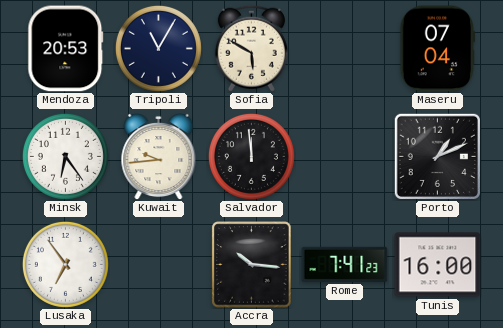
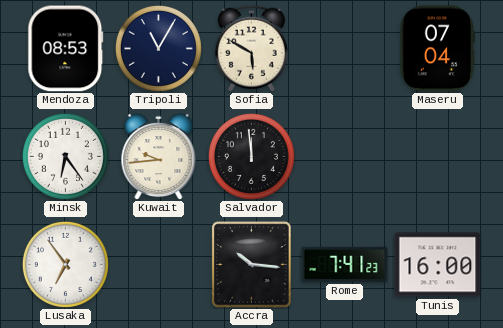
Mendoza: 20:53 -> 08:53
Porto: 1:11 -> none
